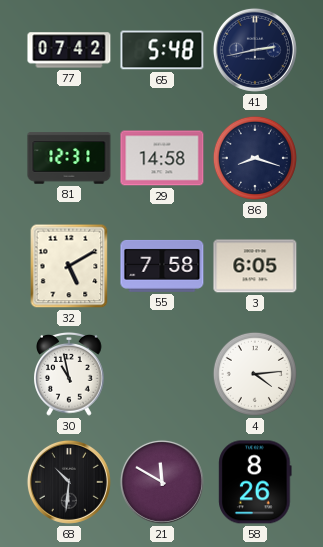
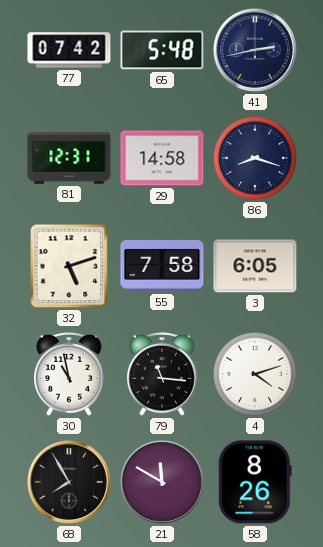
32: 5:10 -> 5:12
79: none -> 11:16
4: 4:14 -> 4:12
68: 10:31 -> 7:55
